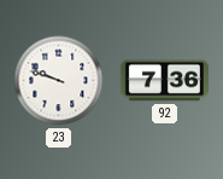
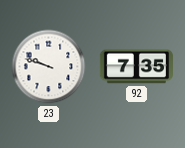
92: 7:36 -> 7:35
